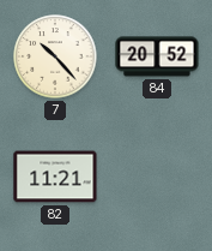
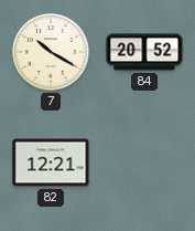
7: 10:23 -> 10:20
82: 11:21 -> 12:21
